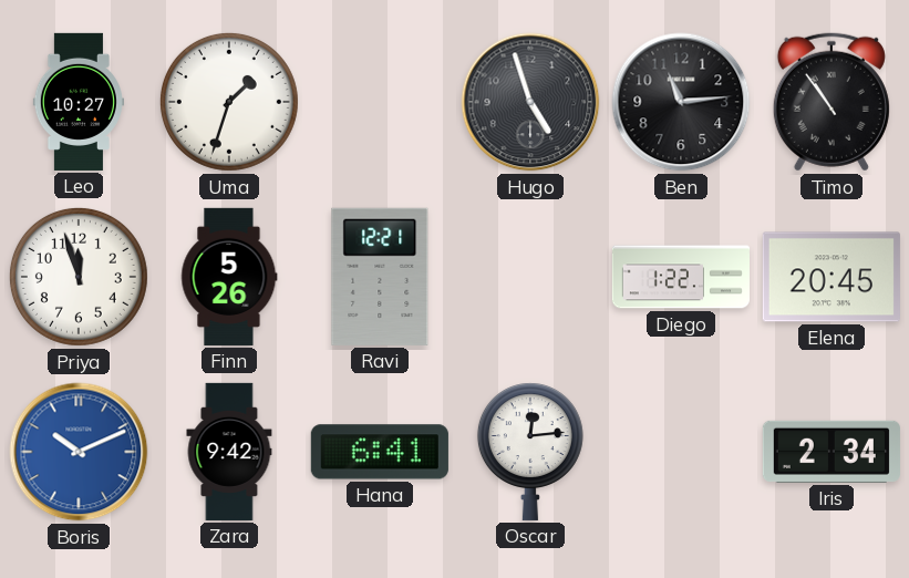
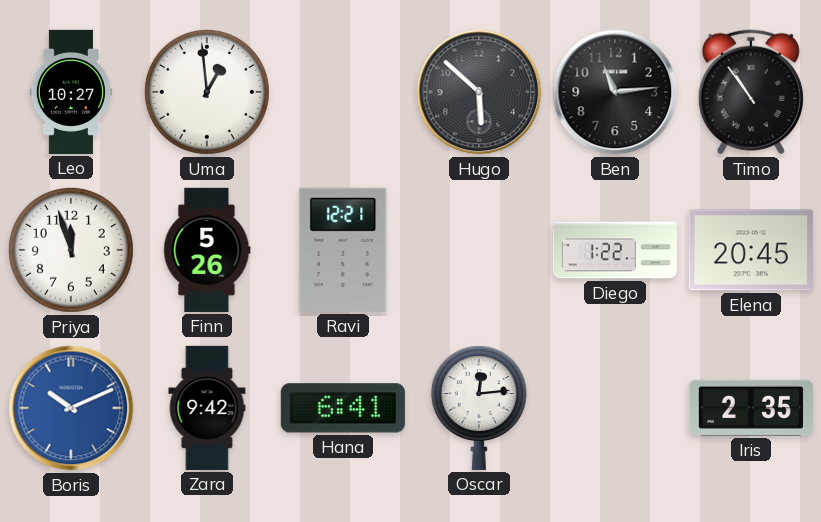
Uma: 1:33 -> 12:59
Hugo: 4:57 -> 5:52
Iris: 2:34 -> 2:35
